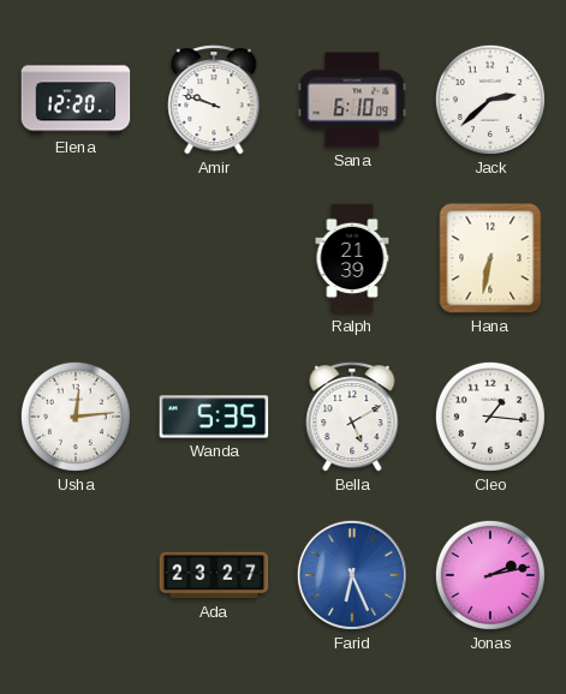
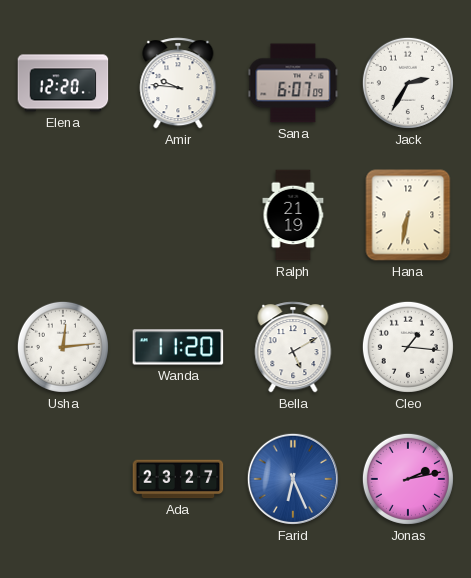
Amir: 9:48 -> 9:46
Sana: 6:10 -> 6:07
Jack: 2:38 -> 2:35
Ralph: 21:39 -> 21:19
Wanda: 5:35 -> 11:20
